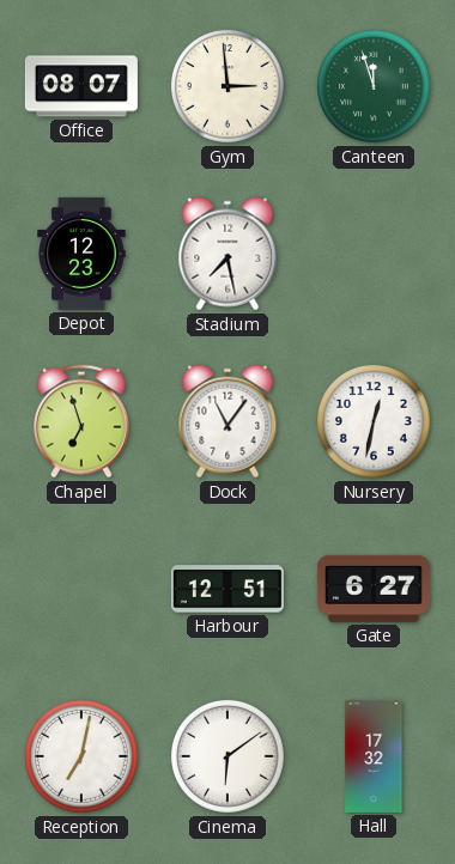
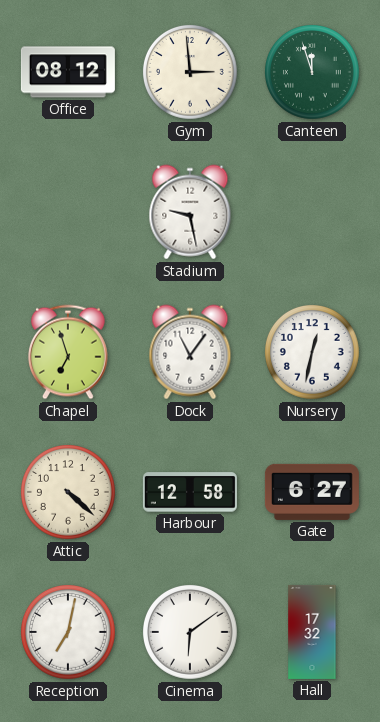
Office: 08:07 -> 08:12
Depot: 12:23 -> none
Stadium: 7:28 -> 9:28
Attic: none -> 4:22
Harbour: 12:51 -> 12:58
